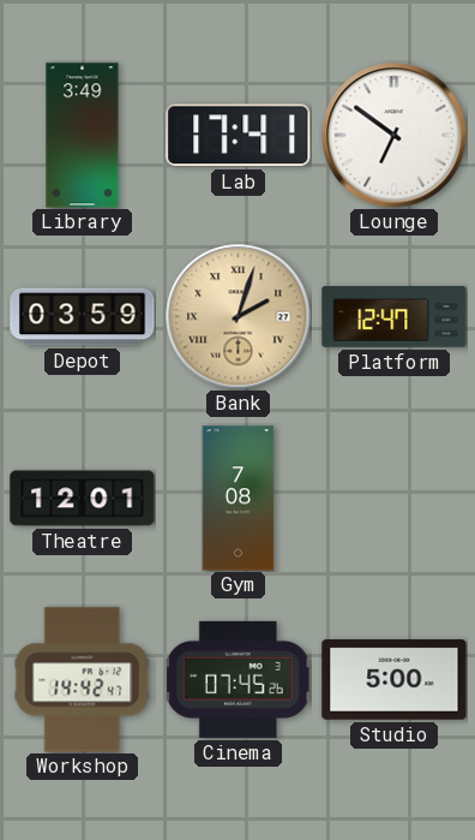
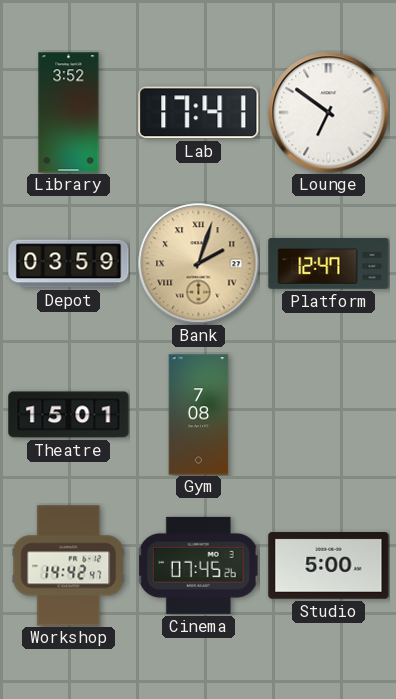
Library: 3:49 -> 3:52
Theatre: 12:01 -> 15:01
